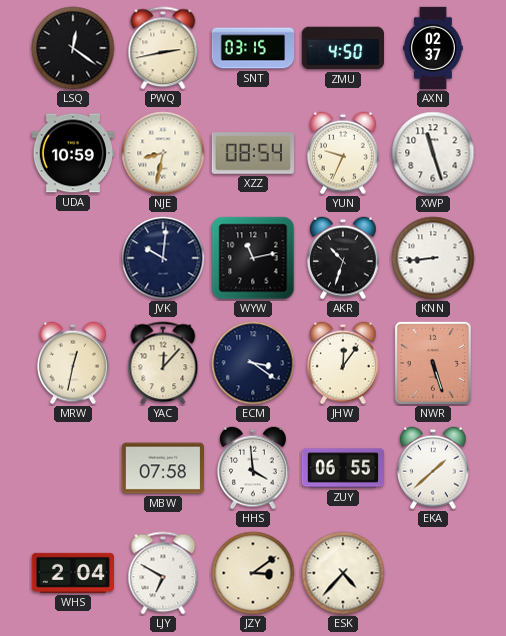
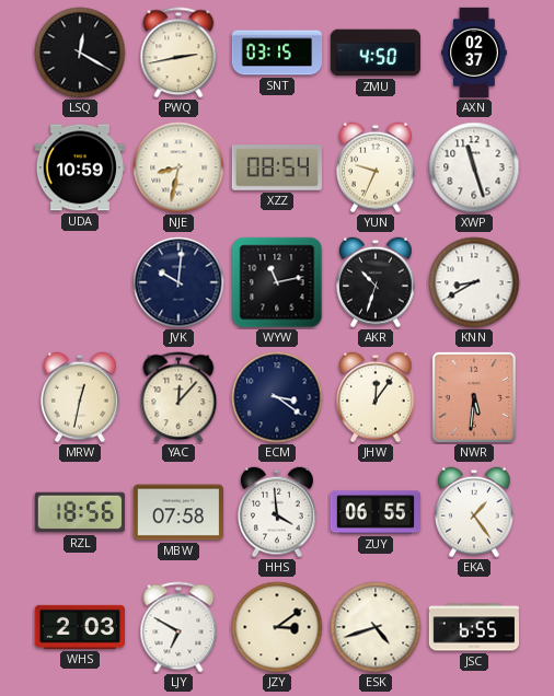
LSQ: 12:21 -> 12:20
KNN: 8:44 -> 8:40
NWR: 5:27 -> 5:31
RZL: none -> 18:56
EKA: 1:38 -> 1:24
WHS: 2:04 -> 2:03
ESK: 4:37 -> 4:42
JSC: none -> 6:55
